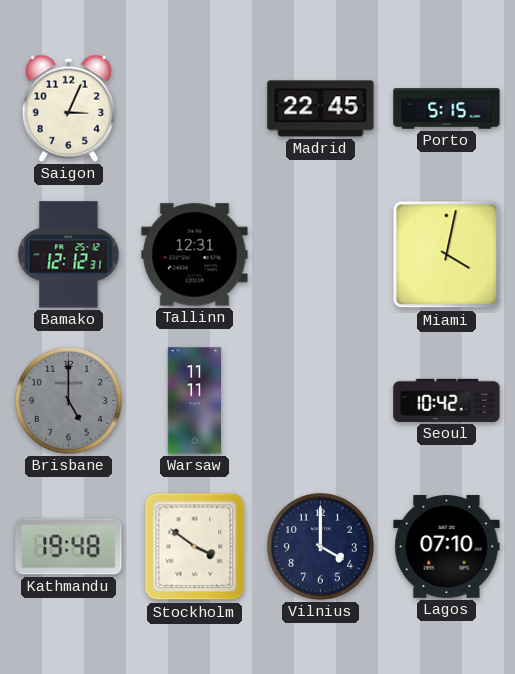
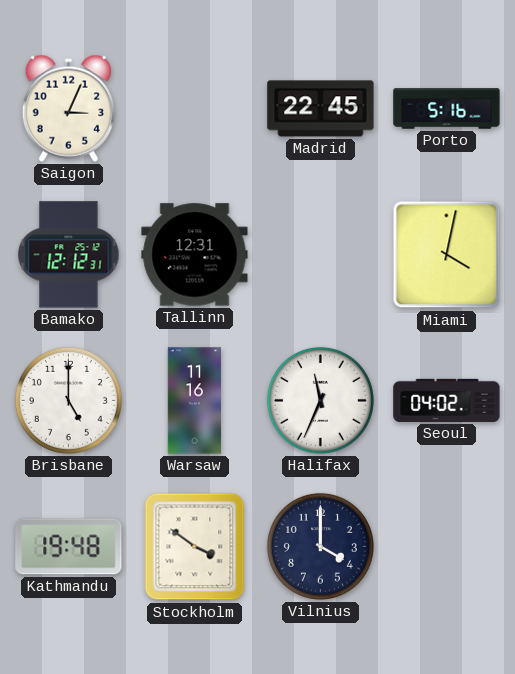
Porto: 5:15 -> 5:16
Brisbane dial: grey -> white
Warsaw: 11:11 -> 11:16
Halifax: none -> 11:34
Seoul: 10:42 -> 04:02
Lagos: 07:10 -> none
